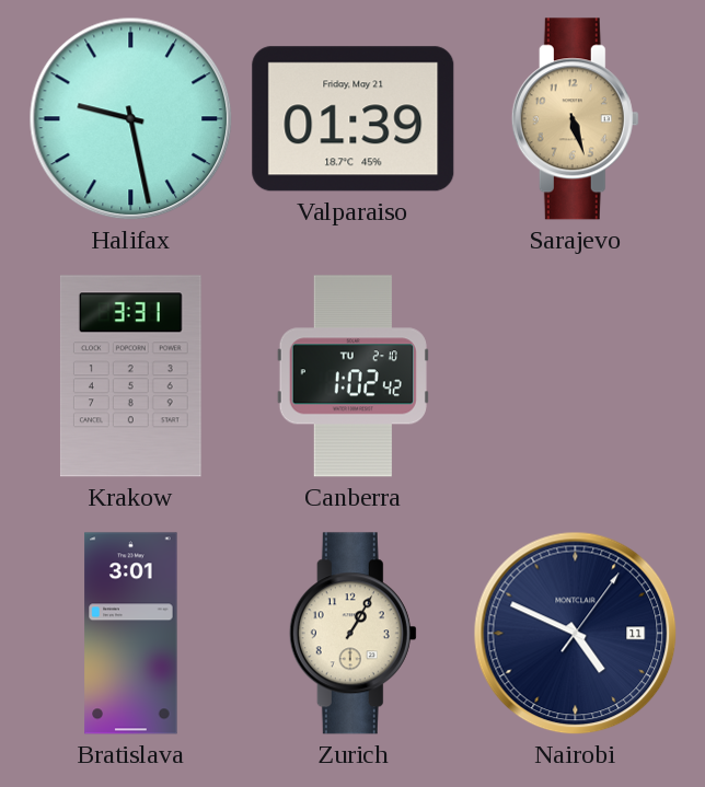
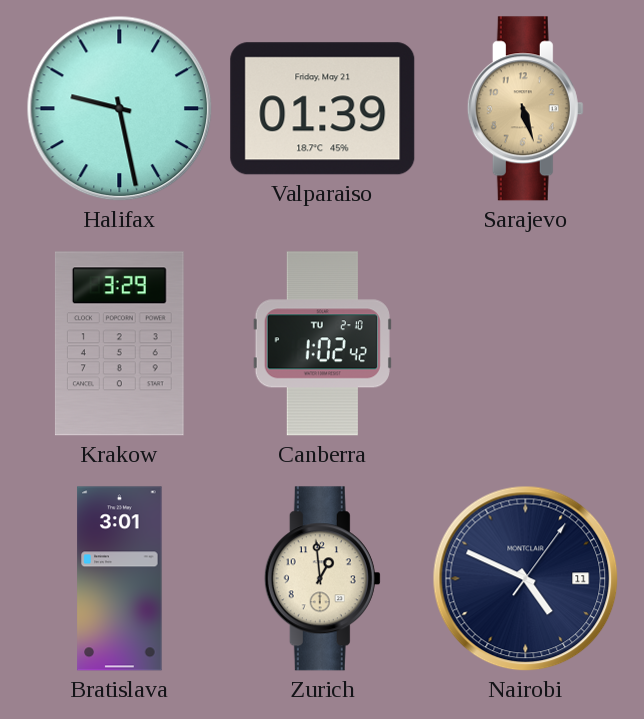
Krakow: 3:31 -> 3:29
Zurich: 1:05 -> 12:59
